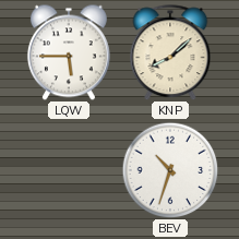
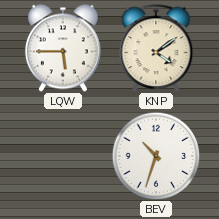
KNP: 8:08 -> 4:09
